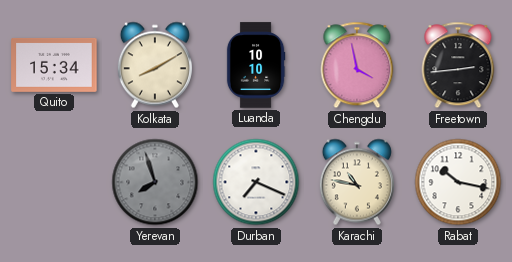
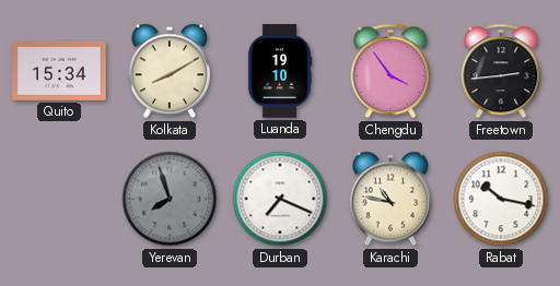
Luanda: 10:10 -> 19:10
Chengdu: 3:58 -> 3:54
